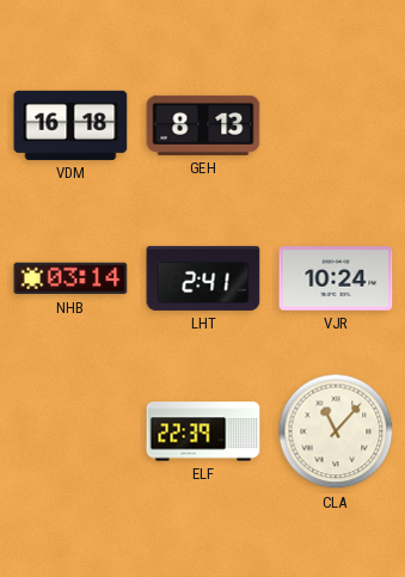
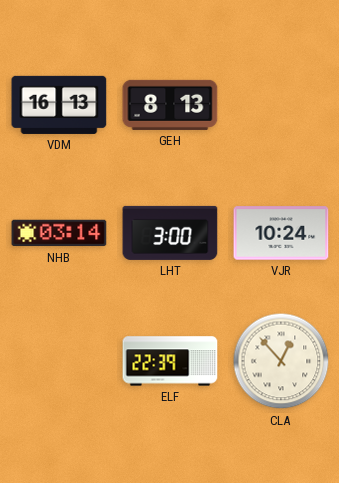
VDM: 16:18 -> 16:13
LHT: 2:41 -> 3:00
CLA: 11:07 -> 12:53
